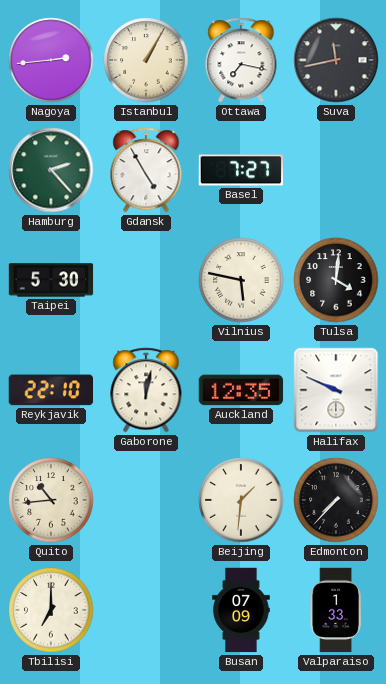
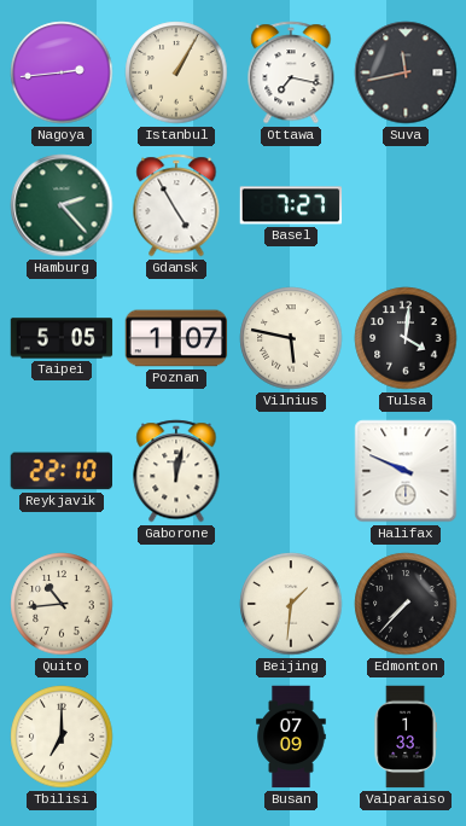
Taipei: 5:30 -> 5:05
Poznan: none -> 1:07
Auckland: 12:35 -> none
